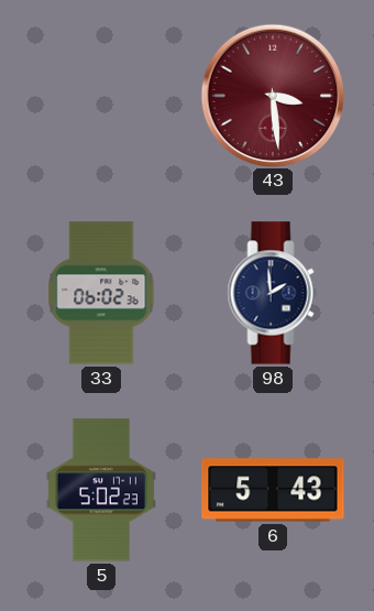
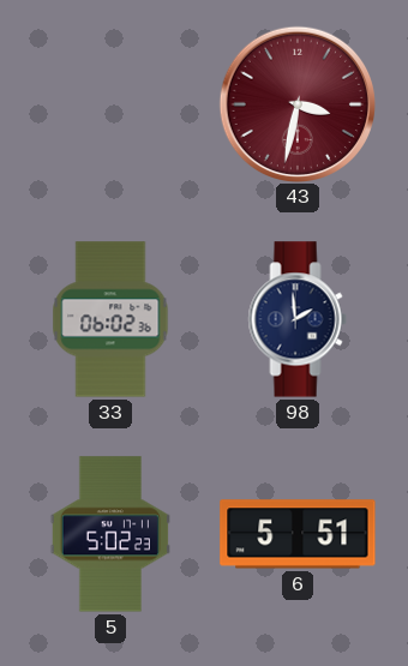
43: 3:29 -> 3:32
6: 5:43 -> 5:51
